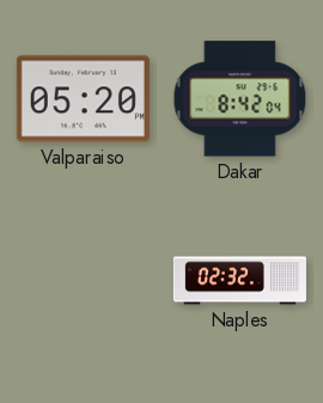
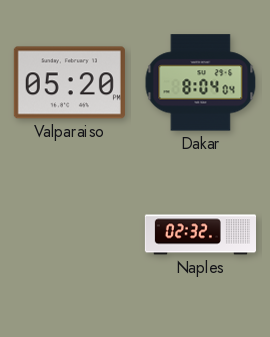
Dakar: 8:42 -> 8:04
